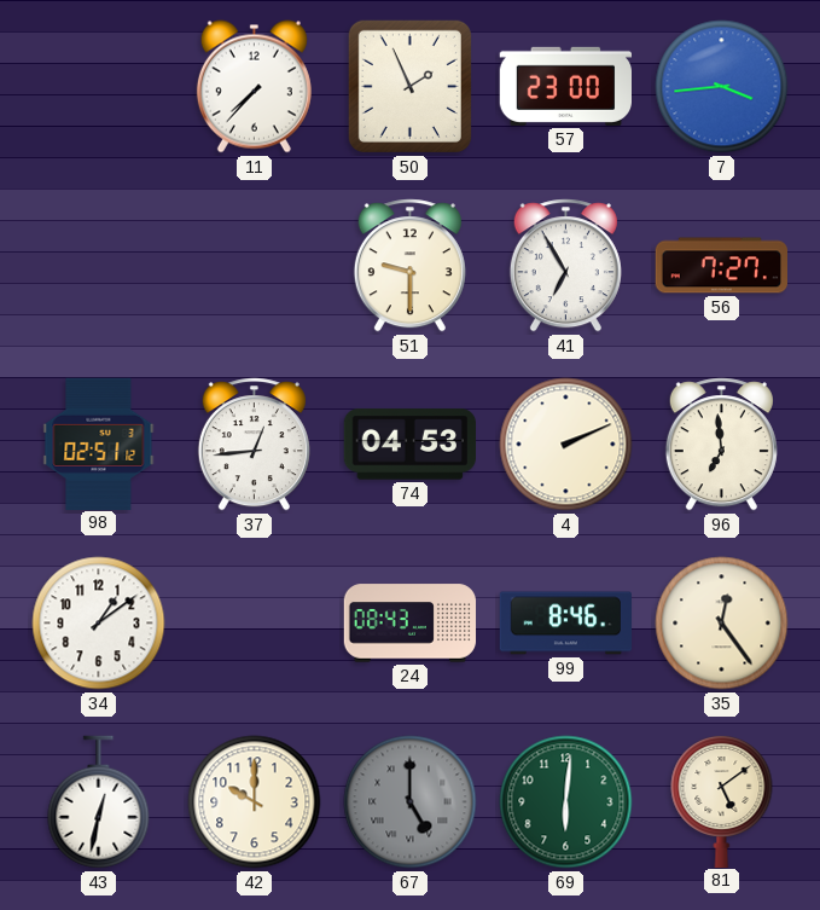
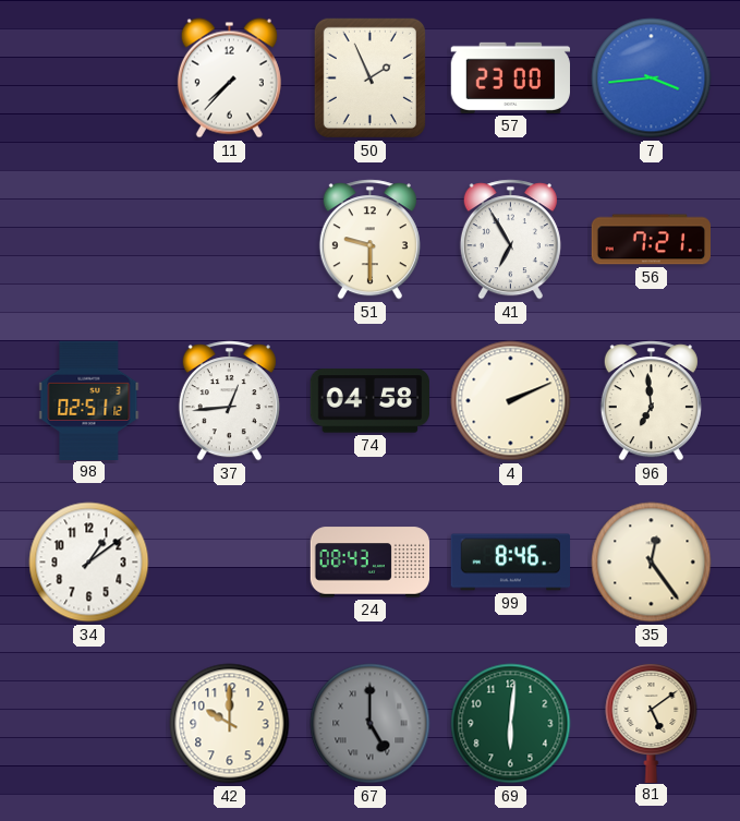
56: 7:27 -> 7:21
74: 04:53 -> 04:58
43: 12:32 -> none
